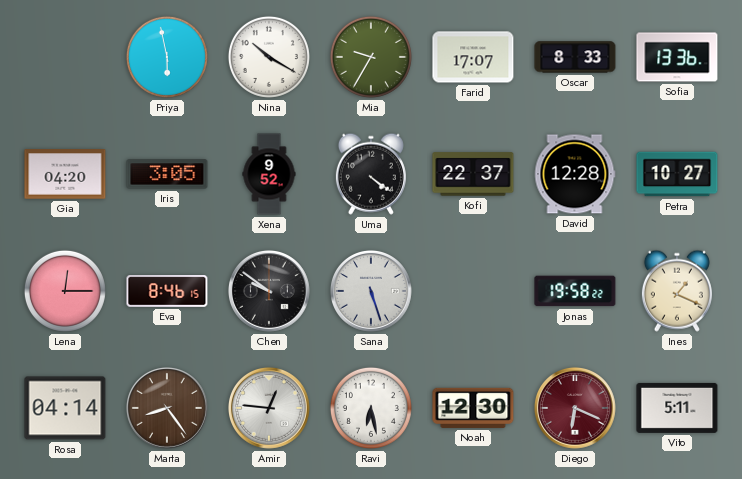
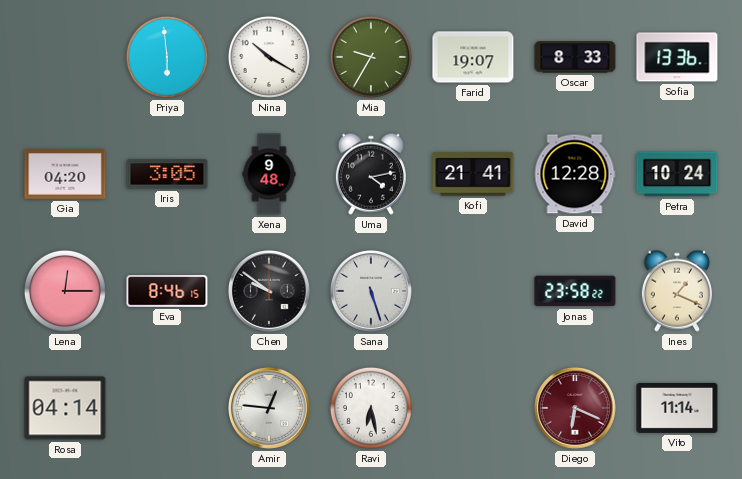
Priya: 5:58 -> 5:59
Farid: 17:07 -> 19:07
Xena: 9:52 -> 9:48
Uma: 4:21 -> 4:13
Kofi: 22:37 -> 21:41
Petra: 10:27 -> 10:24
Jonas: 19:58 -> 23:58
Marta: 8:24 -> none
Noah: 12:30 -> none
Vito: 5:11 -> 11:14
